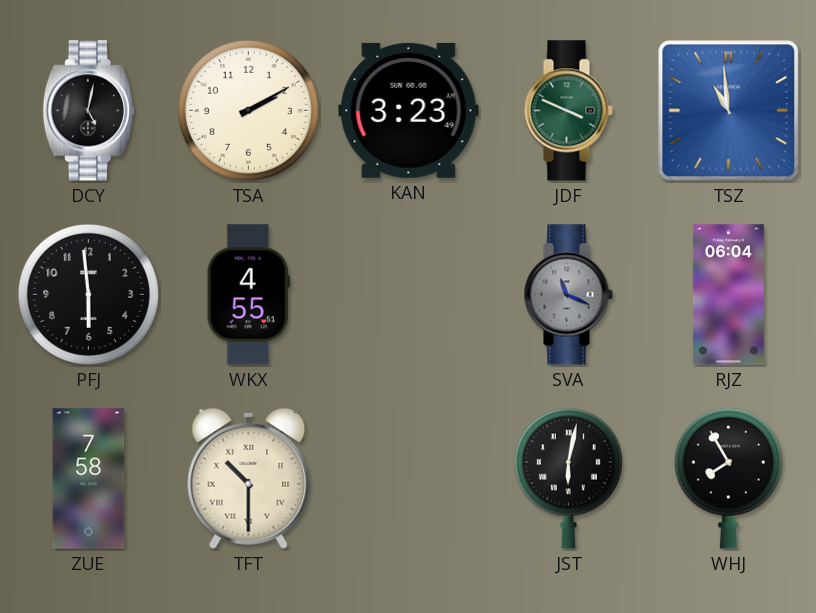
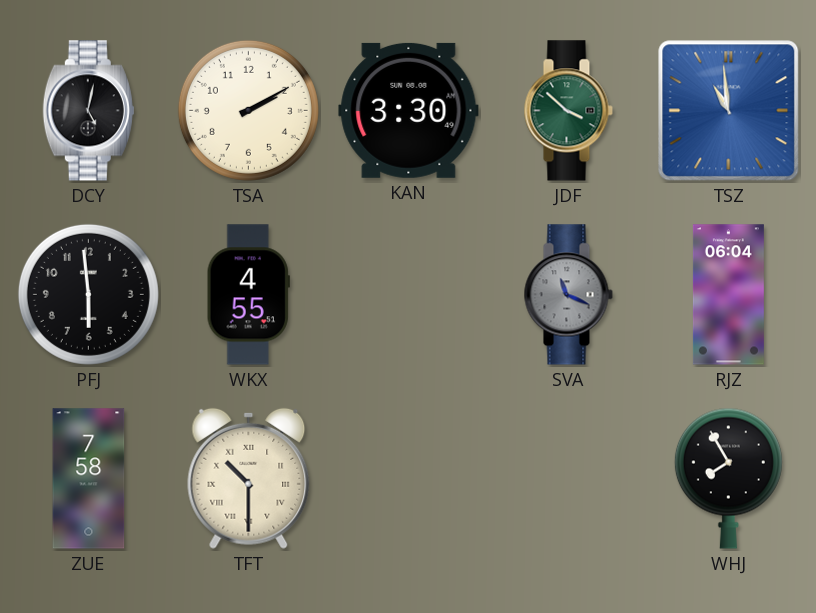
KAN: 3:23 -> 3:30
JDF: 3:49 -> 3:52
JST: 6:02 -> none
